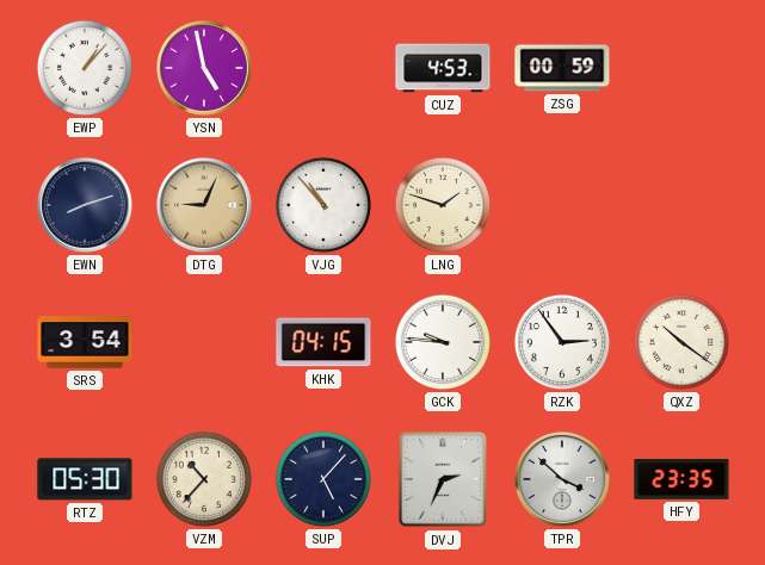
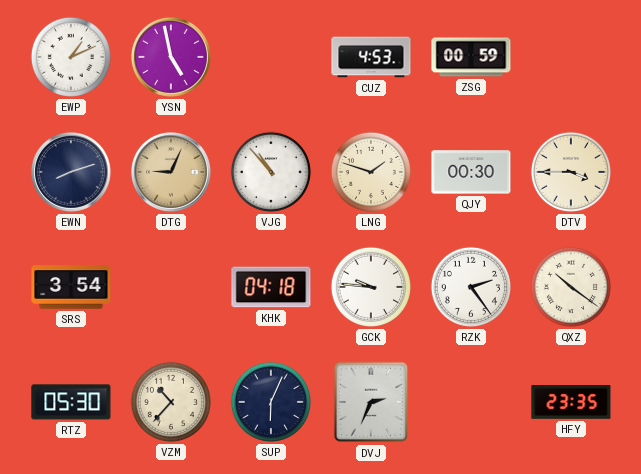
EWP: 1:07 -> 1:11
QJY: none -> 00:30
DTV: none -> 3:45
KHK: 04:15 -> 04:18
RZK: 2:54 -> 2:24
SUP: 5:07 -> 6:04
TPR: 3:52 -> none
